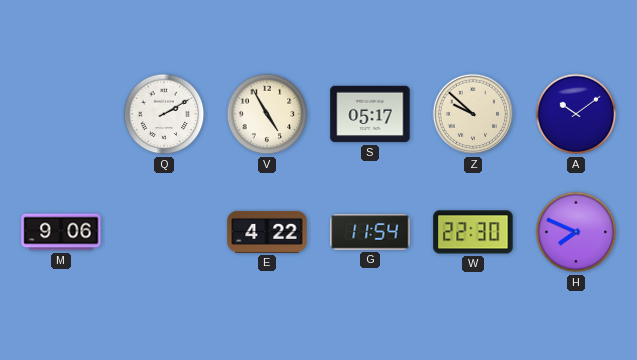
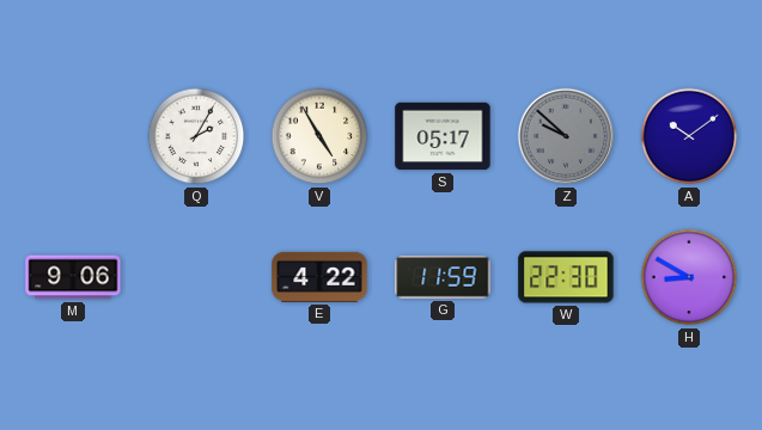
Q: 2:10 -> 2:05
Z dial: cream -> grey
G: 11:54 -> 11:59
H: 7:49 -> 8:50
